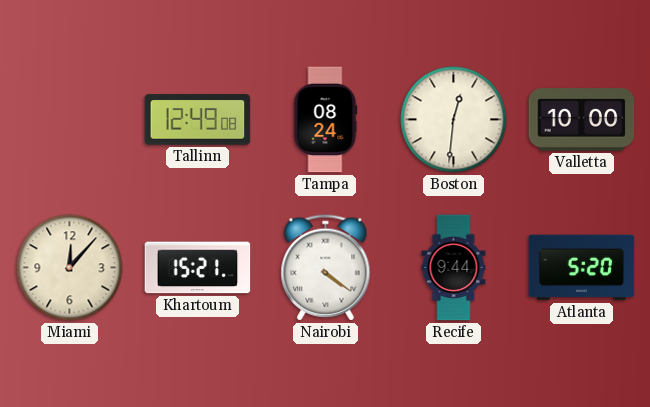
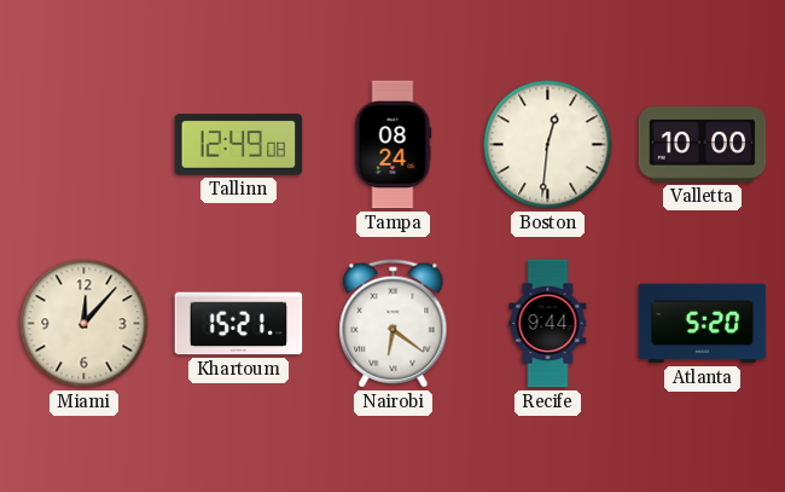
Nairobi: 4:21 -> 6:21
